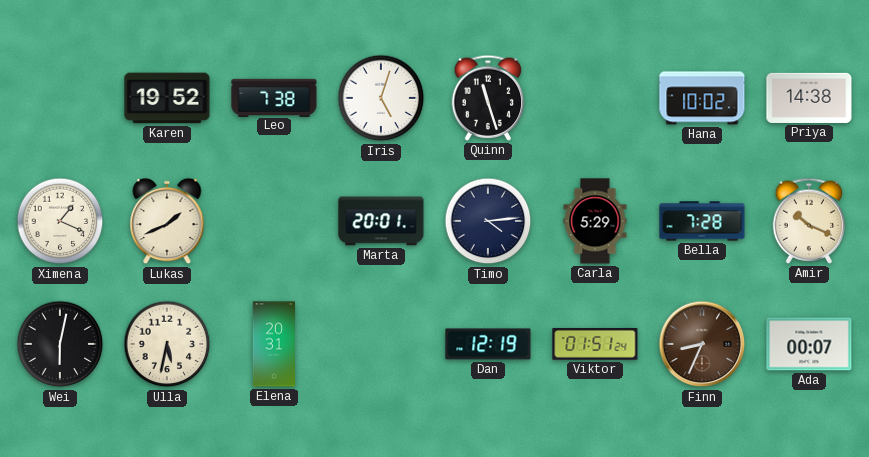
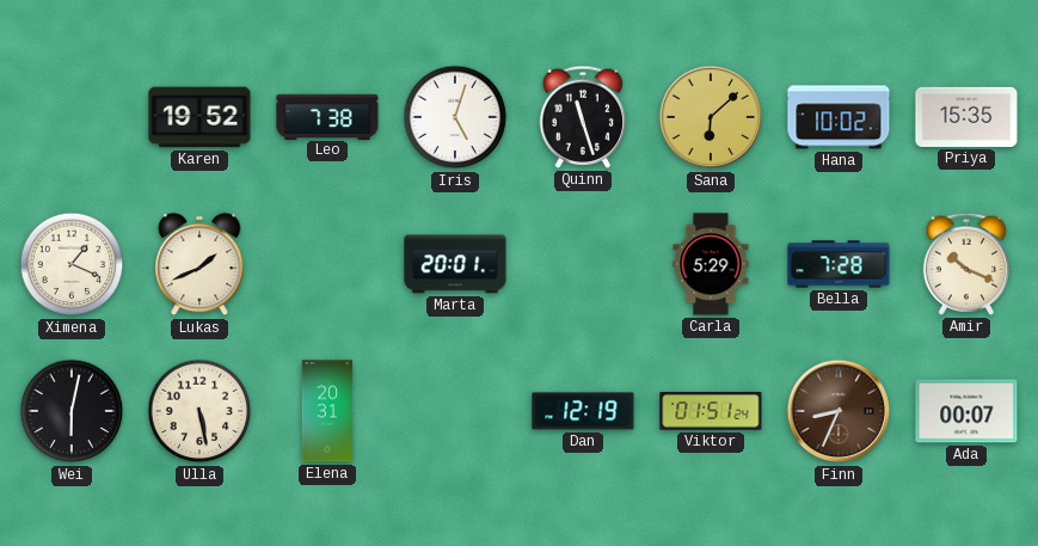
Sana: none -> 6:08
Priya: 14:38 -> 15:35
Timo: 4:14 -> none
Ulla: 5:32 -> 5:28
